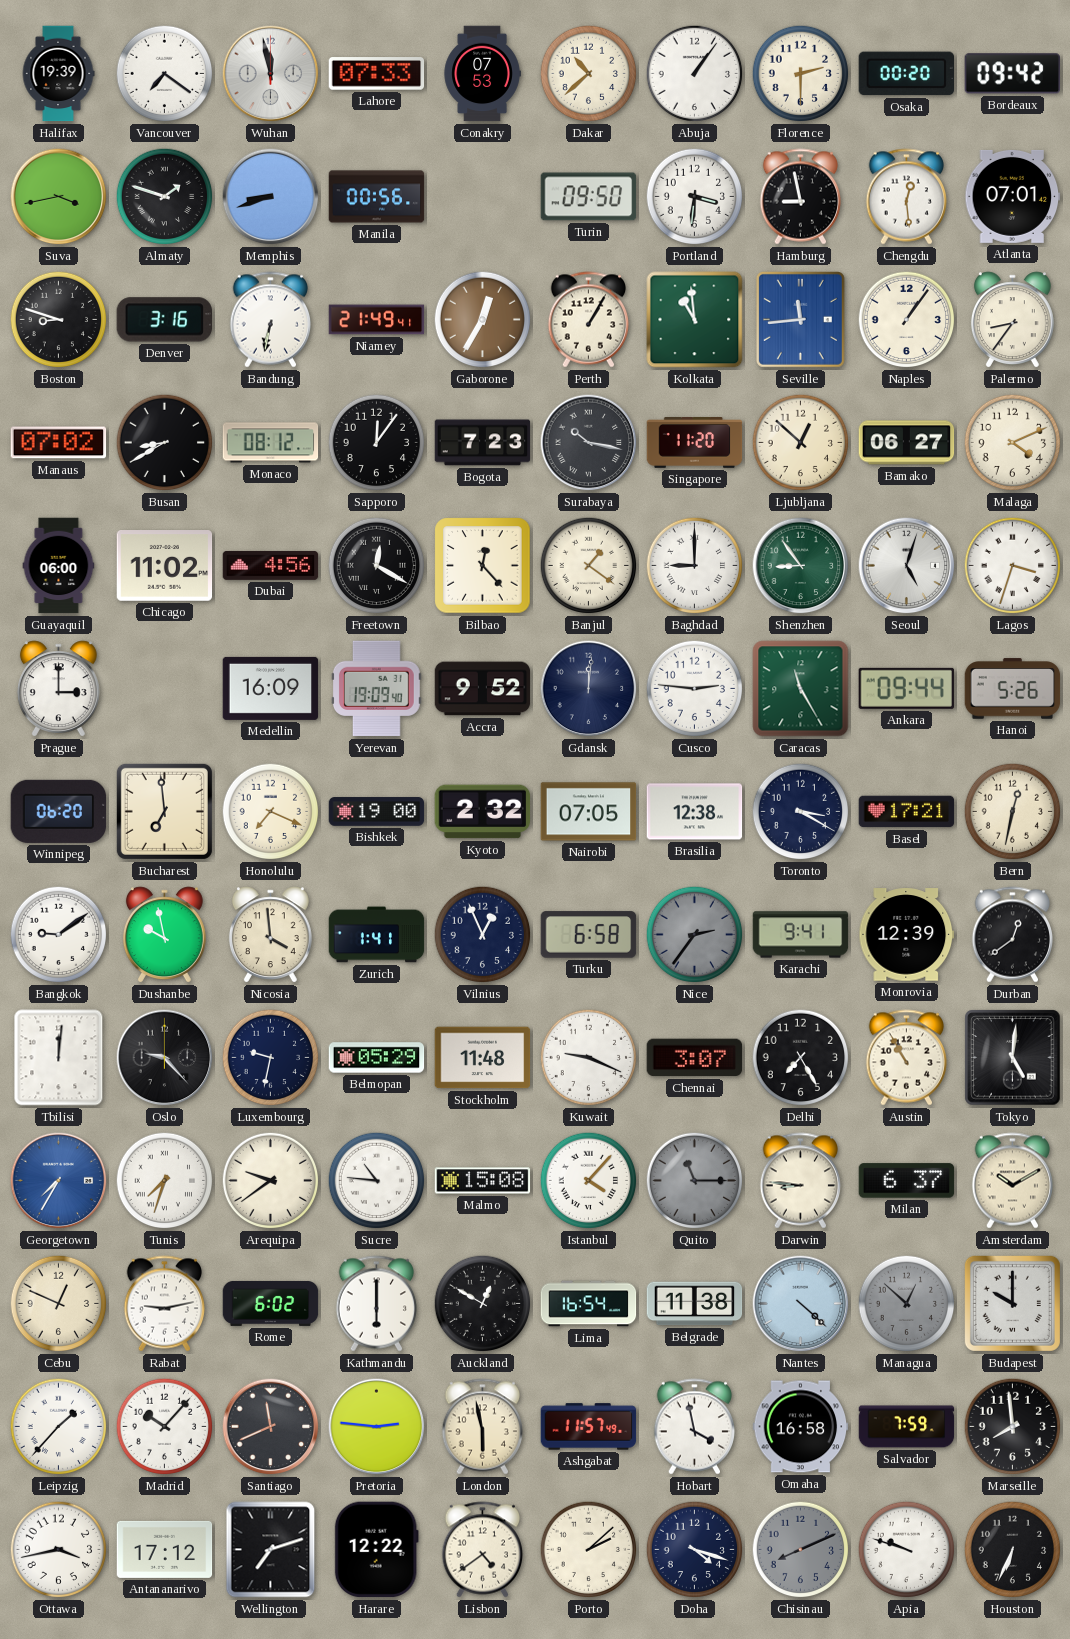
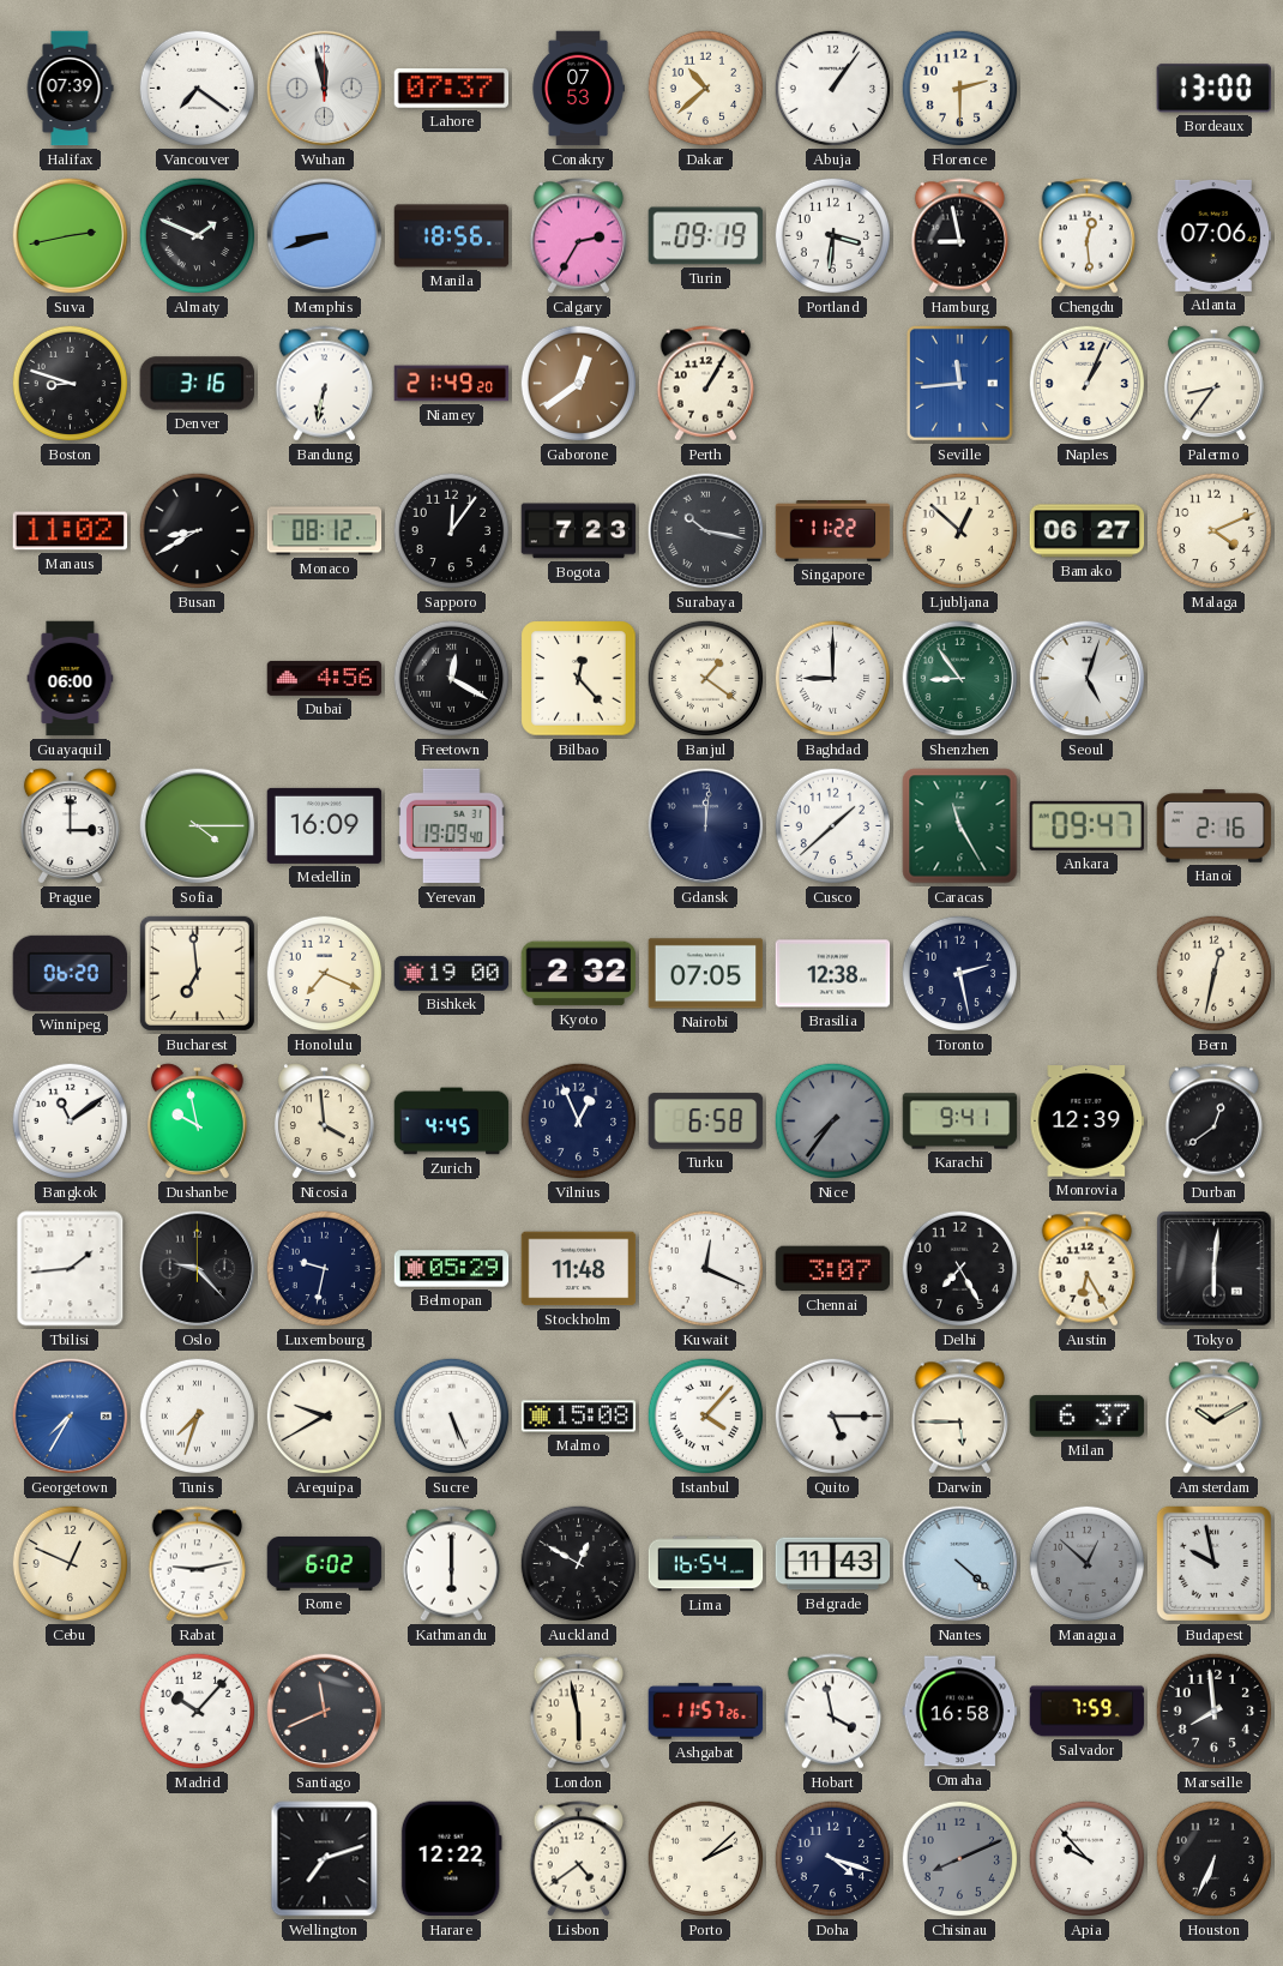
Halifax: 19:39 -> 07:39
Lahore: 07:33 -> 07:37
Osaka: 00:20 -> none
Bordeaux: 09:42 -> 13:00
Suva: 3:43 -> 2:43
Almaty: 1:48 -> 1:49
Manila: 00:56 -> 18:56
Calgary: none -> 2:35
Turin: 09:50 -> 09:19
Atlanta: 07:01 -> 07:06
Niamey: 21:49:41 -> 21:49:20
Gaborone: 12:35 -> 12:39
Kolkata: 10:59 -> none
Naples: 1:06 -> 1:04
Manaus: 07:02 -> 11:02
Singapore: 11:20 -> 11:22
Chicago: 11:02 -> none
Lagos: 3:33 -> none
Sofia: none -> 4:15
Accra: 9:52 -> none
Cusco: 2:46 -> 1:38
Ankara: 09:44 -> 09:47
Hanoi: 5:26 -> 2:16
Toronto: 3:20 -> 2:28
Basel: 17:21 -> none
Bangkok: 9:09 -> 11:09
Zurich: 1:41 -> 4:45
Nice: 2:36 -> 7:36
Tbilisi: 12:01 -> 1:44
Kuwait: 9:19 -> 12:19
Austin: 10:55 -> 6:25
Tokyo: 5:01 -> 6:01
Arequipa: 9:39 -> 9:40
Sucre: 10:46 -> 5:26
Quito: 11:15 -> 5:15
Quito dial: grey -> white
Darwin: 8:46 -> 5:45
Belgrade: 11:38 -> 11:43
Budapest: 10:00 -> 9:58
Leipzig: 1:37 -> none
Pretoria: 2:46 -> none
Ashgabat: 11:57:49 -> 11:57:26
Ottawa: 3:43 -> none
Antananarivo: 17:12 -> none
Apia: 9:48 -> 9:53
